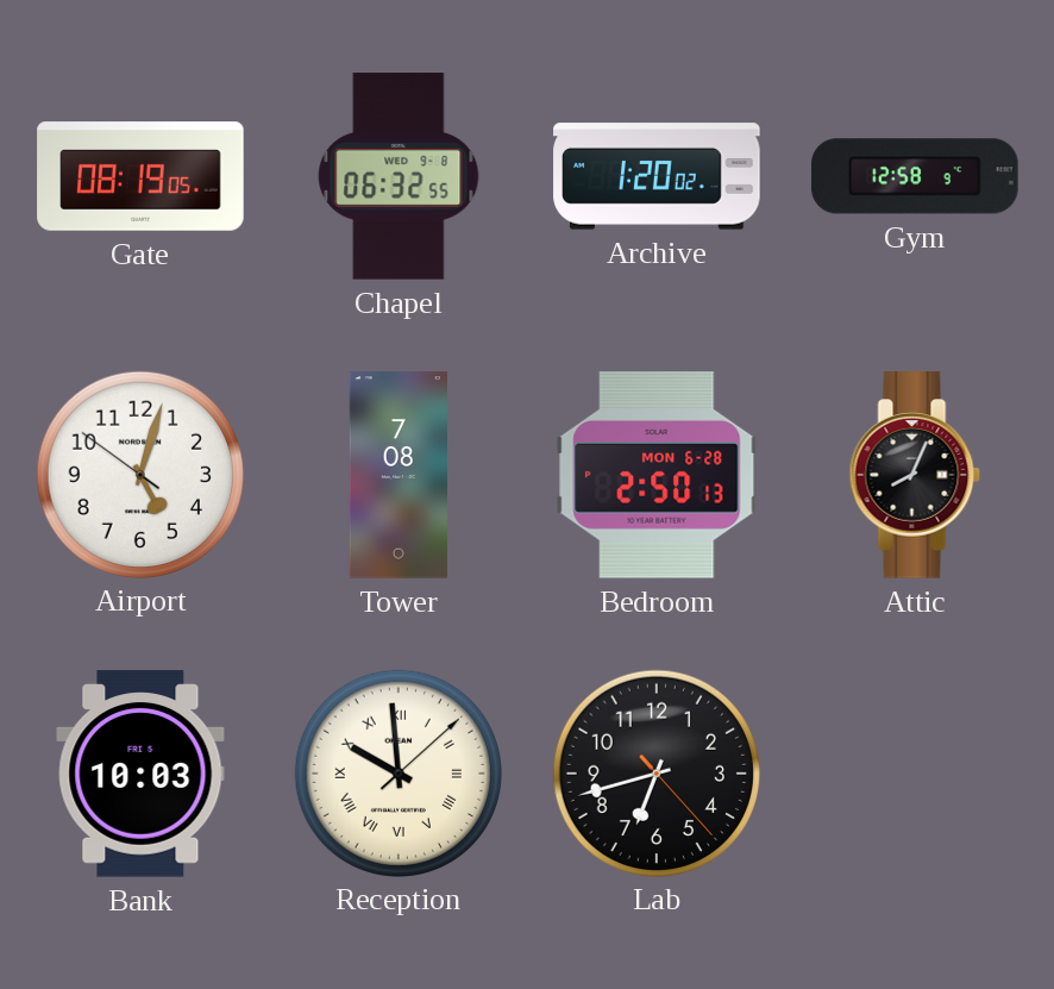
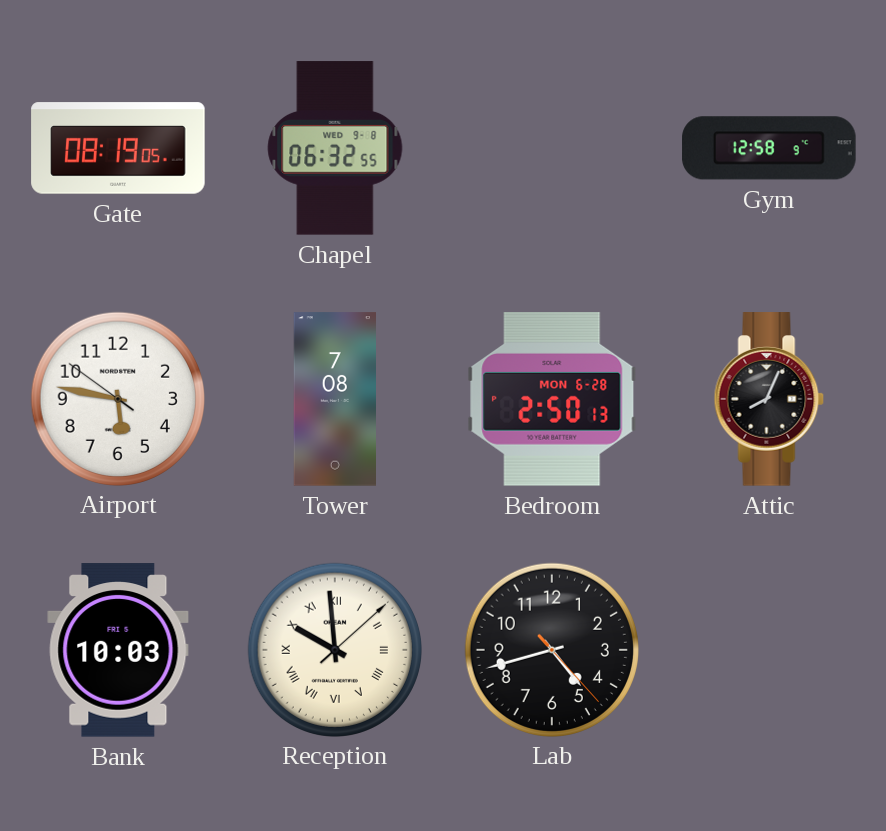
Archive: 1:20 -> none
Airport: 5:02 -> 5:46
Lab: 6:42 -> 4:42
